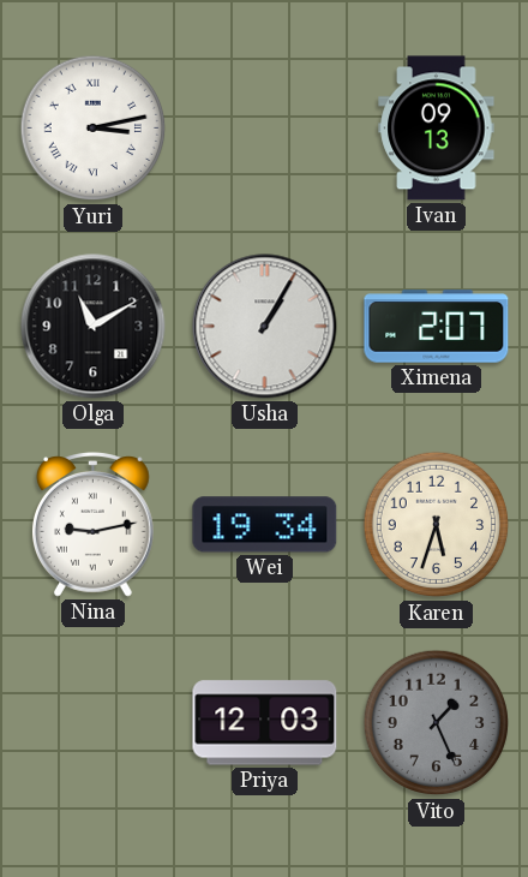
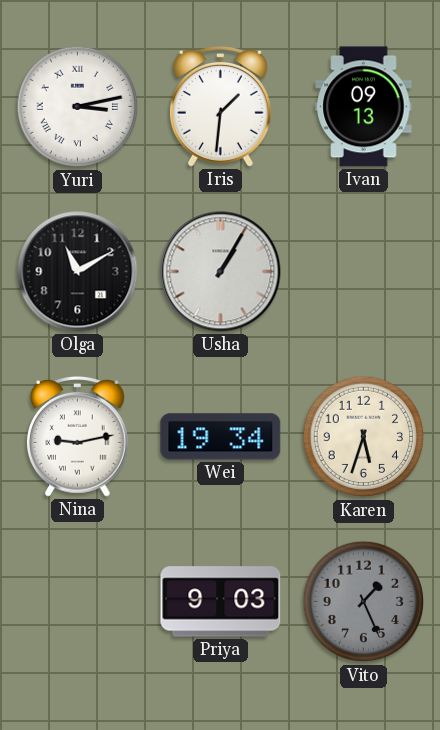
Iris: none -> 1:31
Ximena: 2:07 -> none
Priya: 12:03 -> 9:03
